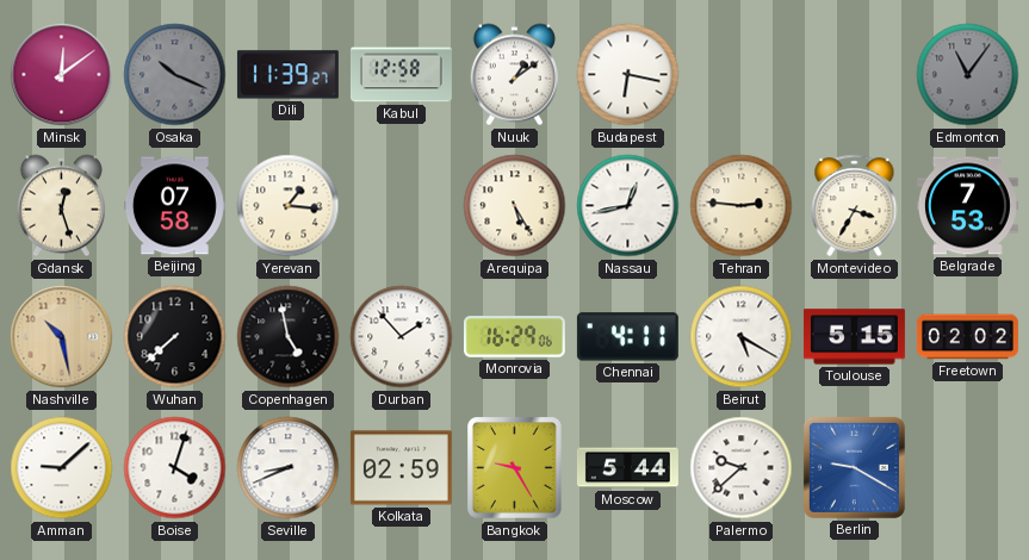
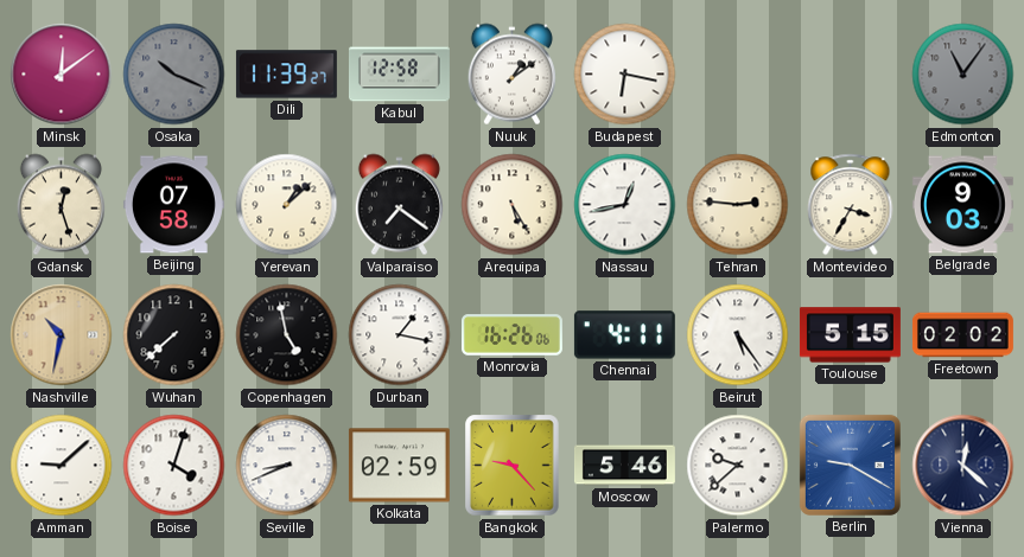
Yerevan: 1:16 -> 1:08
Valparaiso: none -> 7:21
Belgrade: 7:53 -> 9:03
Nashville: 10:28 -> 10:32
Durban: 1:53 -> 1:17
Monrovia: 16:29 -> 16:26
Beirut: 5:20 -> 5:24
Bangkok: 9:25 -> 9:23
Moscow: 5:44 -> 5:46
Vienna: none -> 12:22
